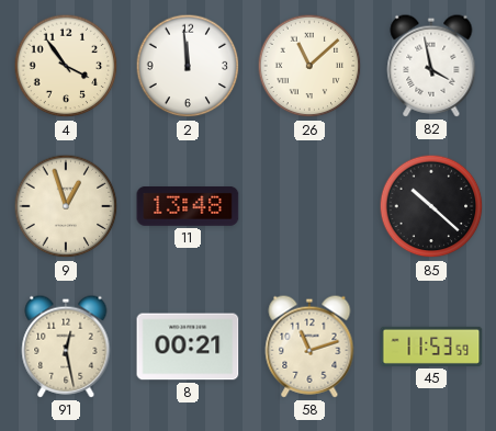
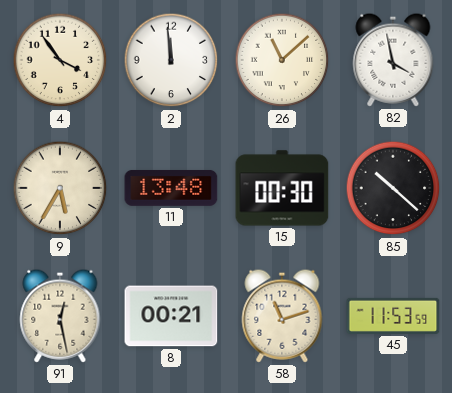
9: 12:57 -> 5:35
15: none -> 00:30
